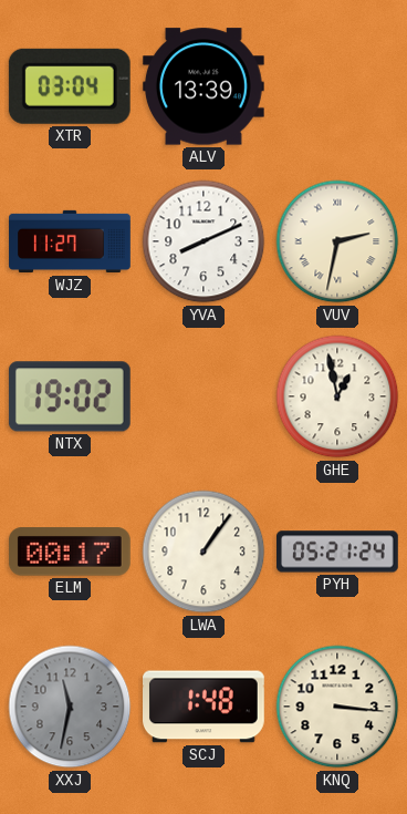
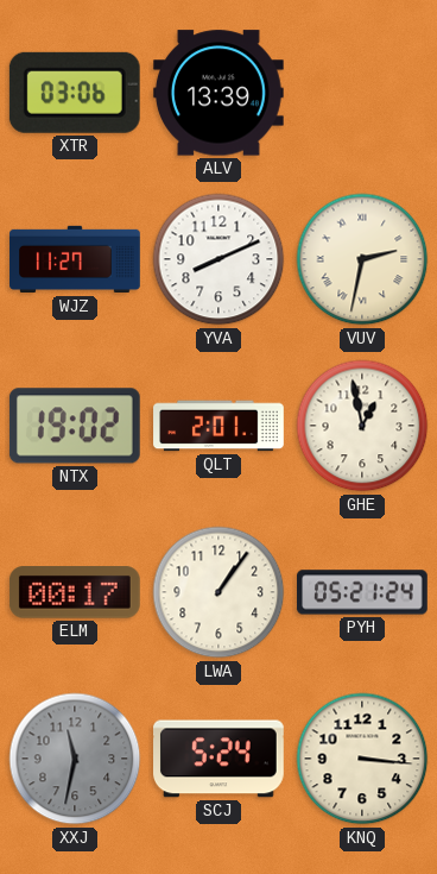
XTR: 03:04 -> 03:06
QLT: none -> 2:01
SCJ: 1:48 -> 5:24
